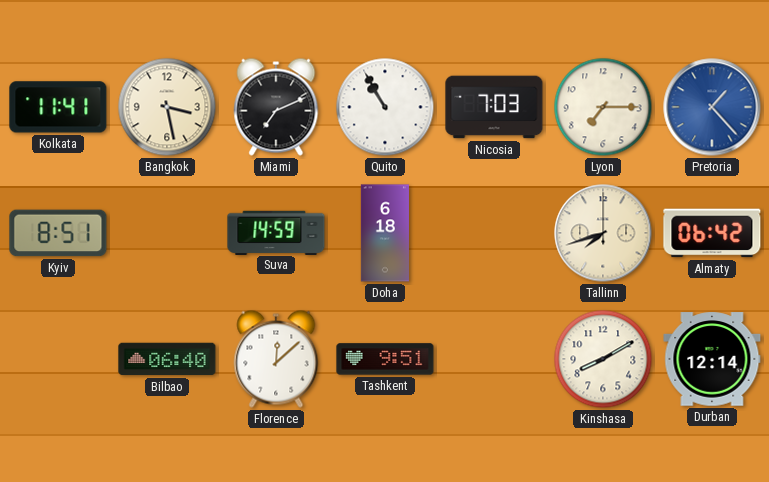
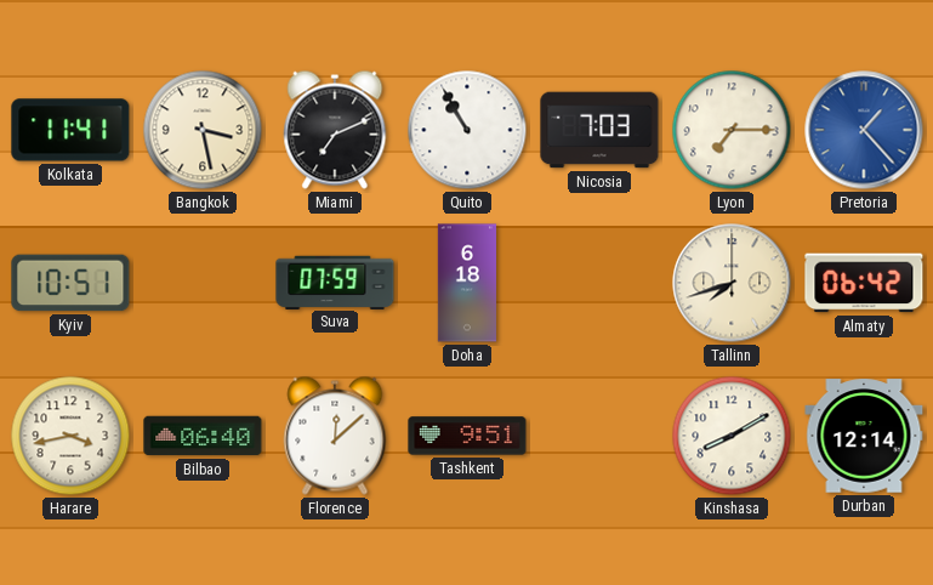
Kyiv: 8:51 -> 10:51
Suva: 14:59 -> 07:59
Harare: none -> 3:43
